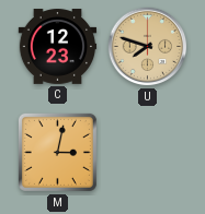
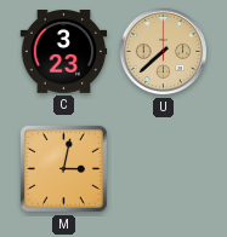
C: 12:23 -> 3:23
U: 7:48 -> 7:38
